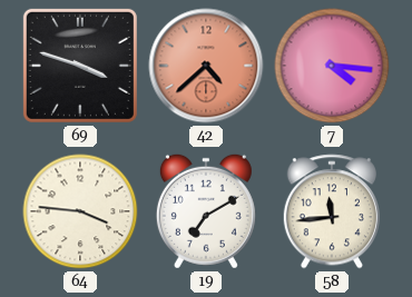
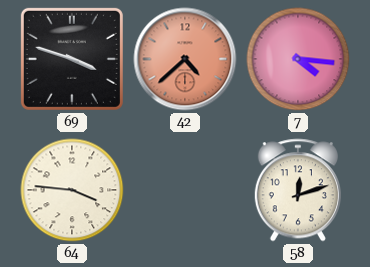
19: 7:10 -> none
58: 11:44 -> 12:12
